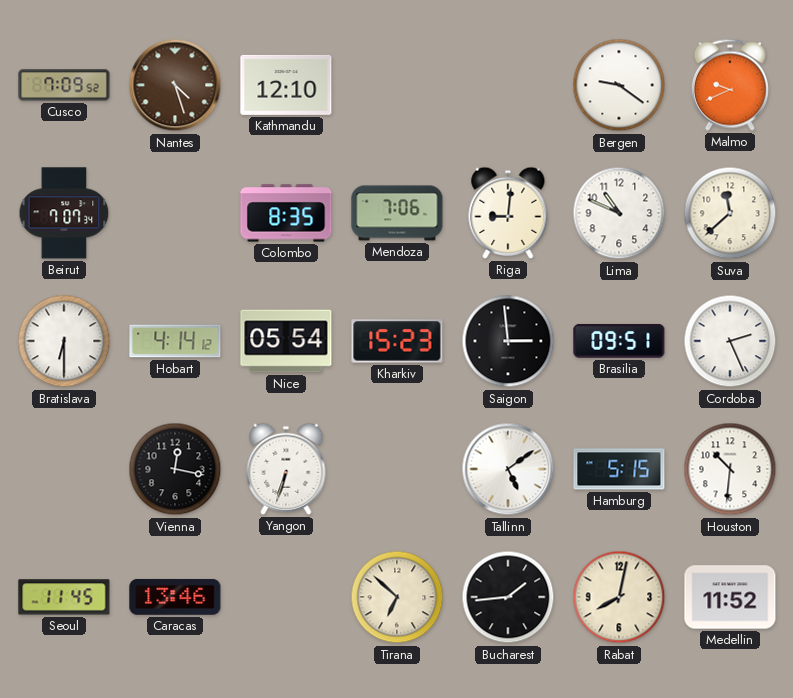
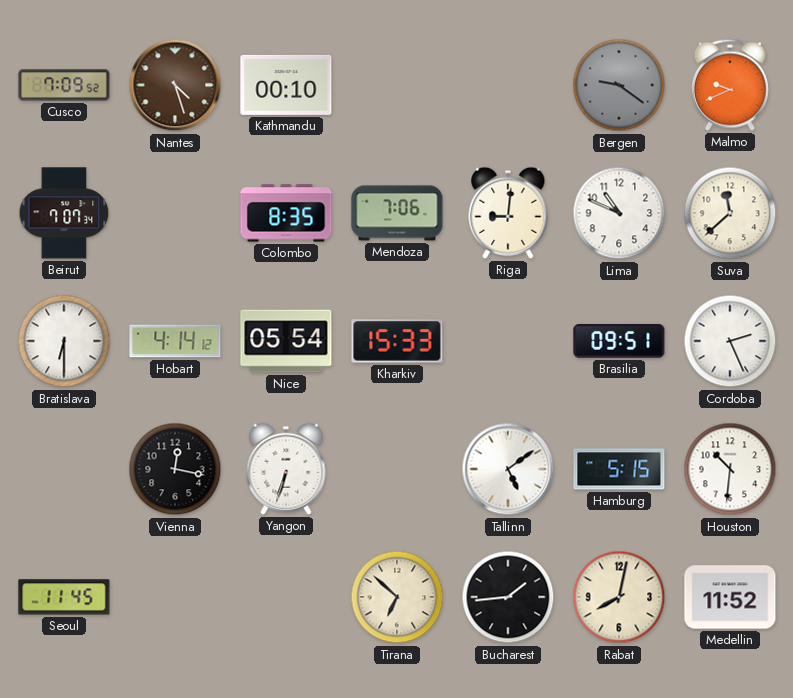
Kathmandu: 12:10 -> 00:10
Bergen dial: white -> grey
Kharkiv: 15:23 -> 15:33
Saigon: 2:59 -> none
Caracas: 13:46 -> none
